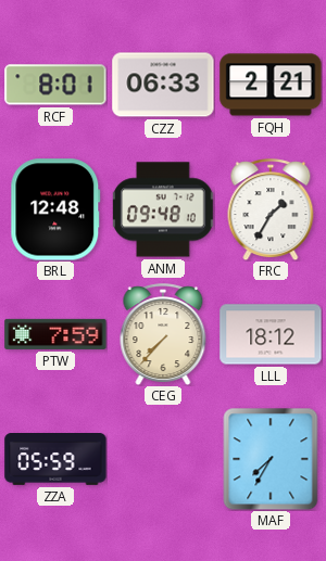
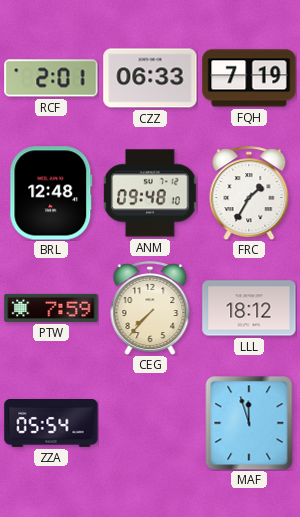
RCF: 8:01 -> 2:01
FQH: 2:21 -> 7:19
ZZA: 05:59 -> 05:54
MAF: 7:35 -> 11:57
